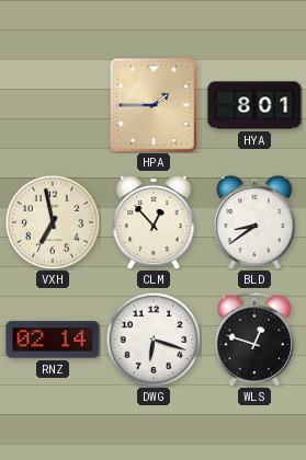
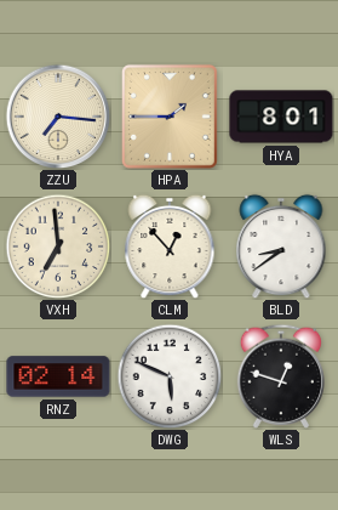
ZZU: none -> 7:16
VXH: 6:58 -> 6:59
DWG: 6:18 -> 5:49
